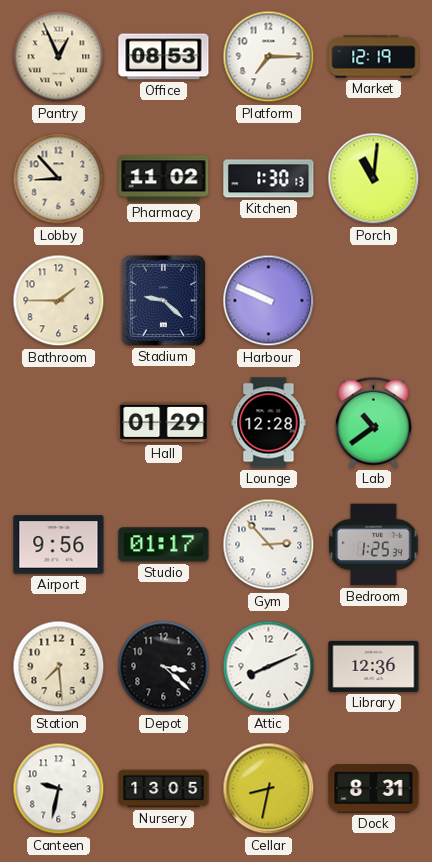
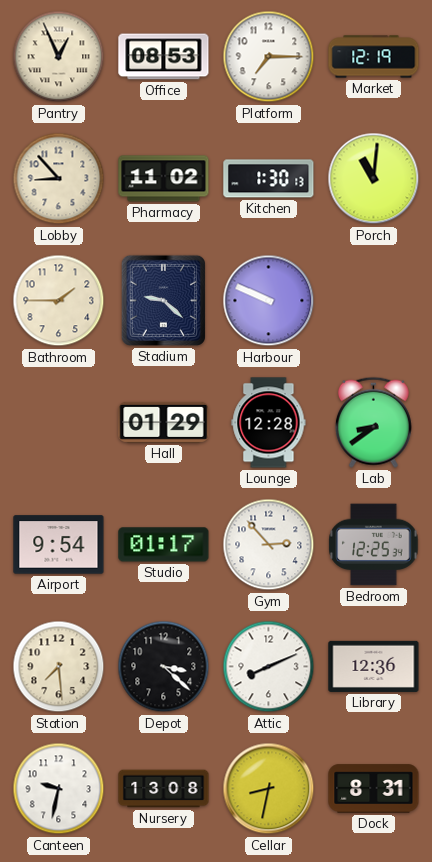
Lab: 10:39 -> 8:39
Airport: 9:56 -> 9:54
Bedroom: 1:25 -> 12:25
Nursery: 13:05 -> 13:08
